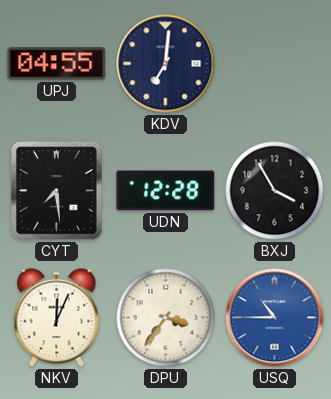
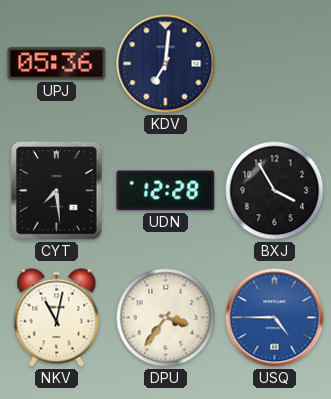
UPJ: 04:55 -> 05:36
NKV: 12:04 -> 11:02
USQ: 10:45 -> 4:45
